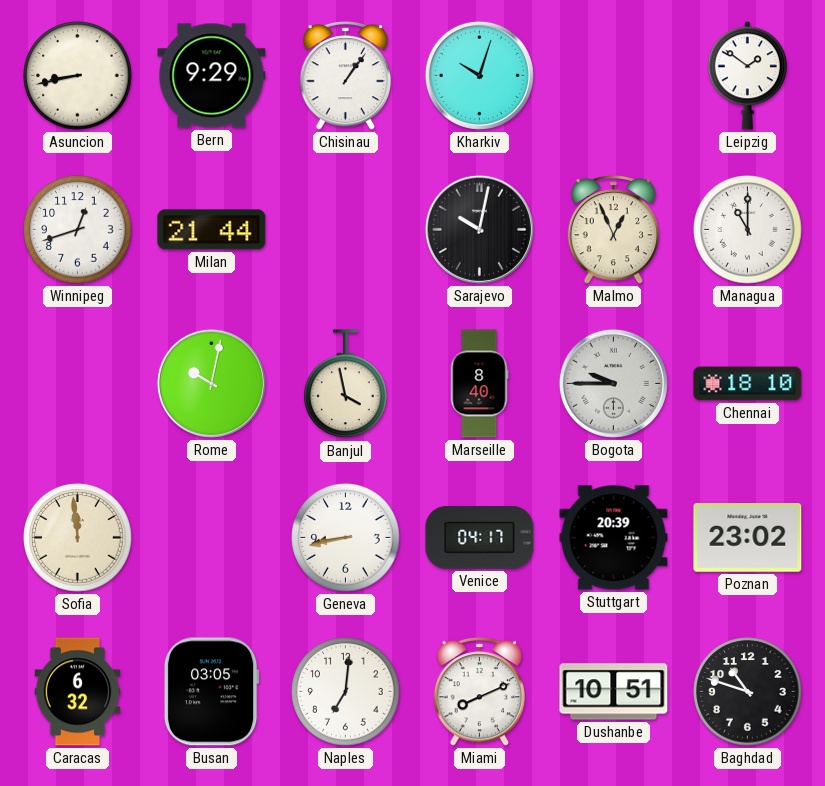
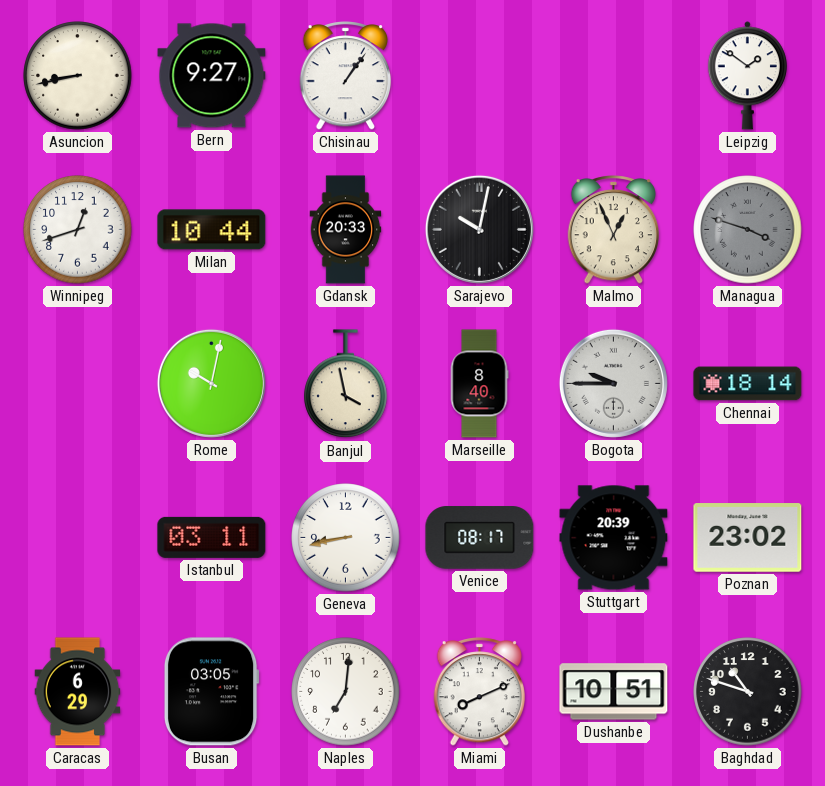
Bern: 9:29 -> 9:27
Kharkiv: 10:03 -> none
Milan: 21:44 -> 10:44
Gdansk: none -> 20:33
Managua: 11:00 -> 3:48
Managua dial: white -> grey
Chennai: 18:10 -> 18:14
Sofia: 11:59 -> none
Istanbul: none -> 03:11
Venice: 04:17 -> 08:17
Caracas: 6:32 -> 6:29
